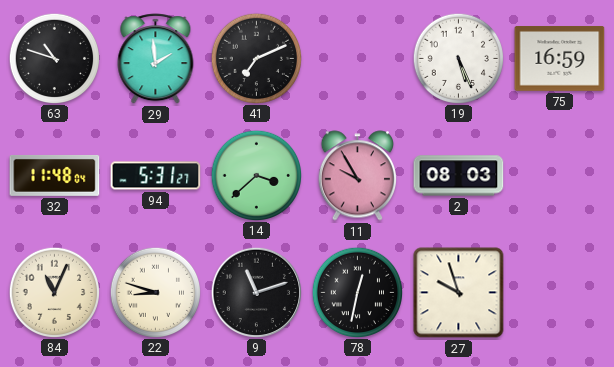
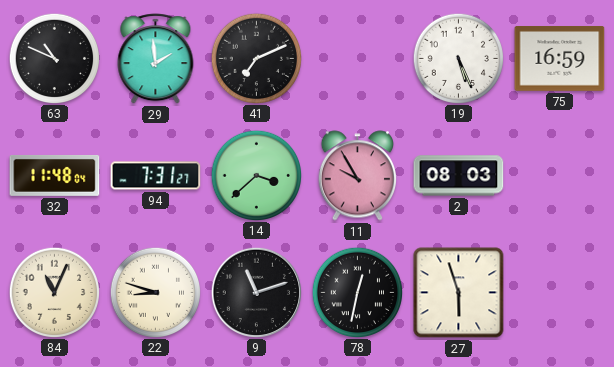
63: 10:48 -> 10:49
94: 5:31 -> 7:31
27: 9:57 -> 5:57
